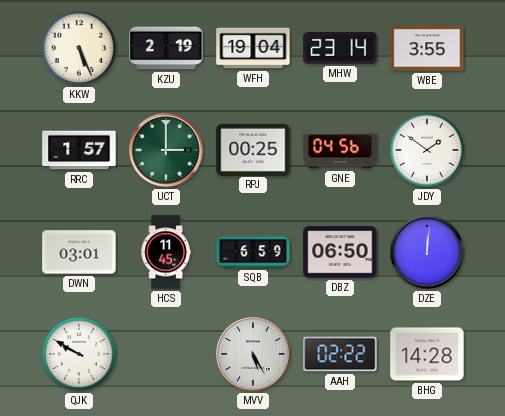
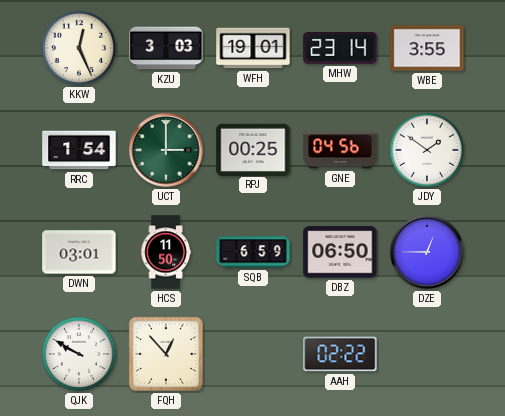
KKW: 5:26 -> 12:26
KZU: 2:19 -> 3:03
WFH: 19:04 -> 19:01
RRC: 1:57 -> 1:54
HCS: 11:45 -> 11:50
DZE: 12:01 -> 12:45
FQH: none -> 12:53
MVV: 5:25 -> none
BHG: 14:28 -> none
